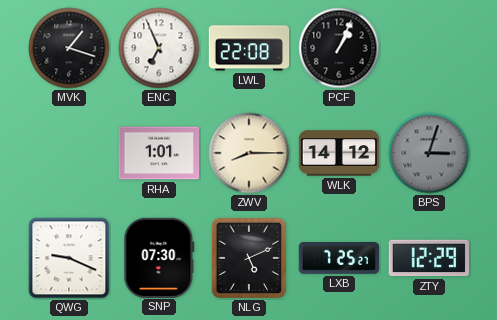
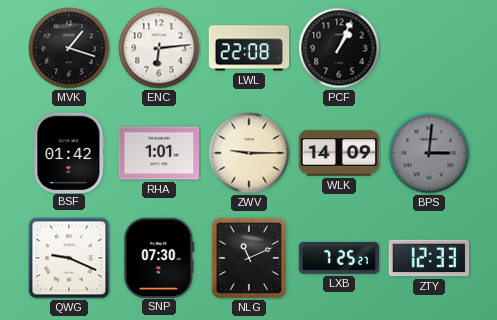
ENC: 6:56 -> 6:14
BSF: none -> 01:42
ZWV: 8:15 -> 9:15
WLK: 14:12 -> 14:09
BPS: 3:03 -> 3:01
NLG: 5:11 -> 11:11
ZTY: 12:29 -> 12:33
